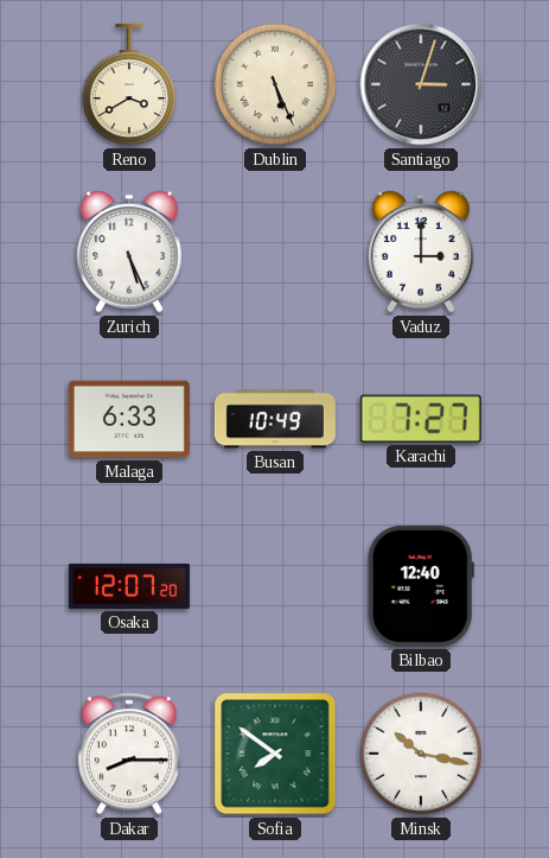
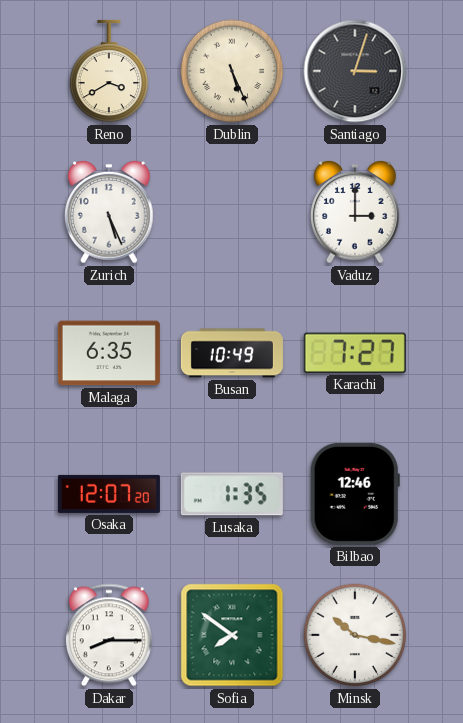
Malaga: 6:33 -> 6:35
Lusaka: none -> 1:35
Bilbao: 12:40 -> 12:46
